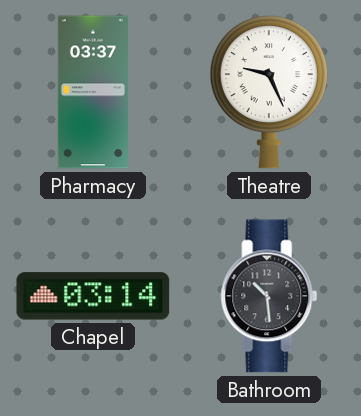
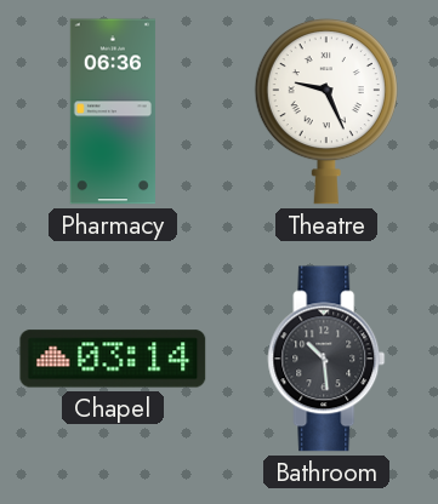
Pharmacy: 03:37 -> 06:36
